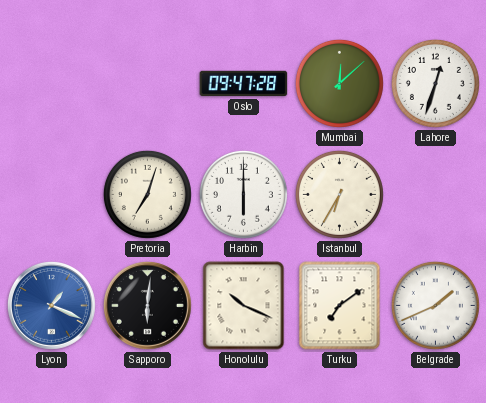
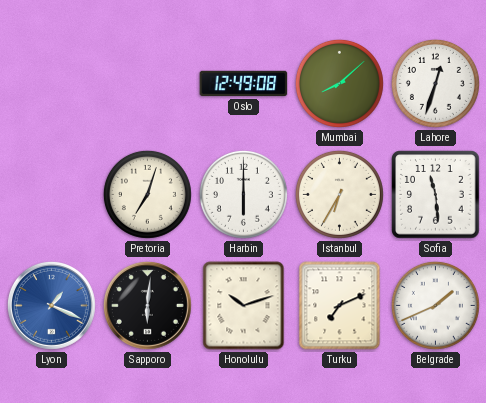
Oslo: 09:47 -> 12:49
Mumbai: 12:08 -> 8:08
Sofia: none -> 11:29
Honolulu: 10:19 -> 10:12
Turku: 7:09 -> 7:11
